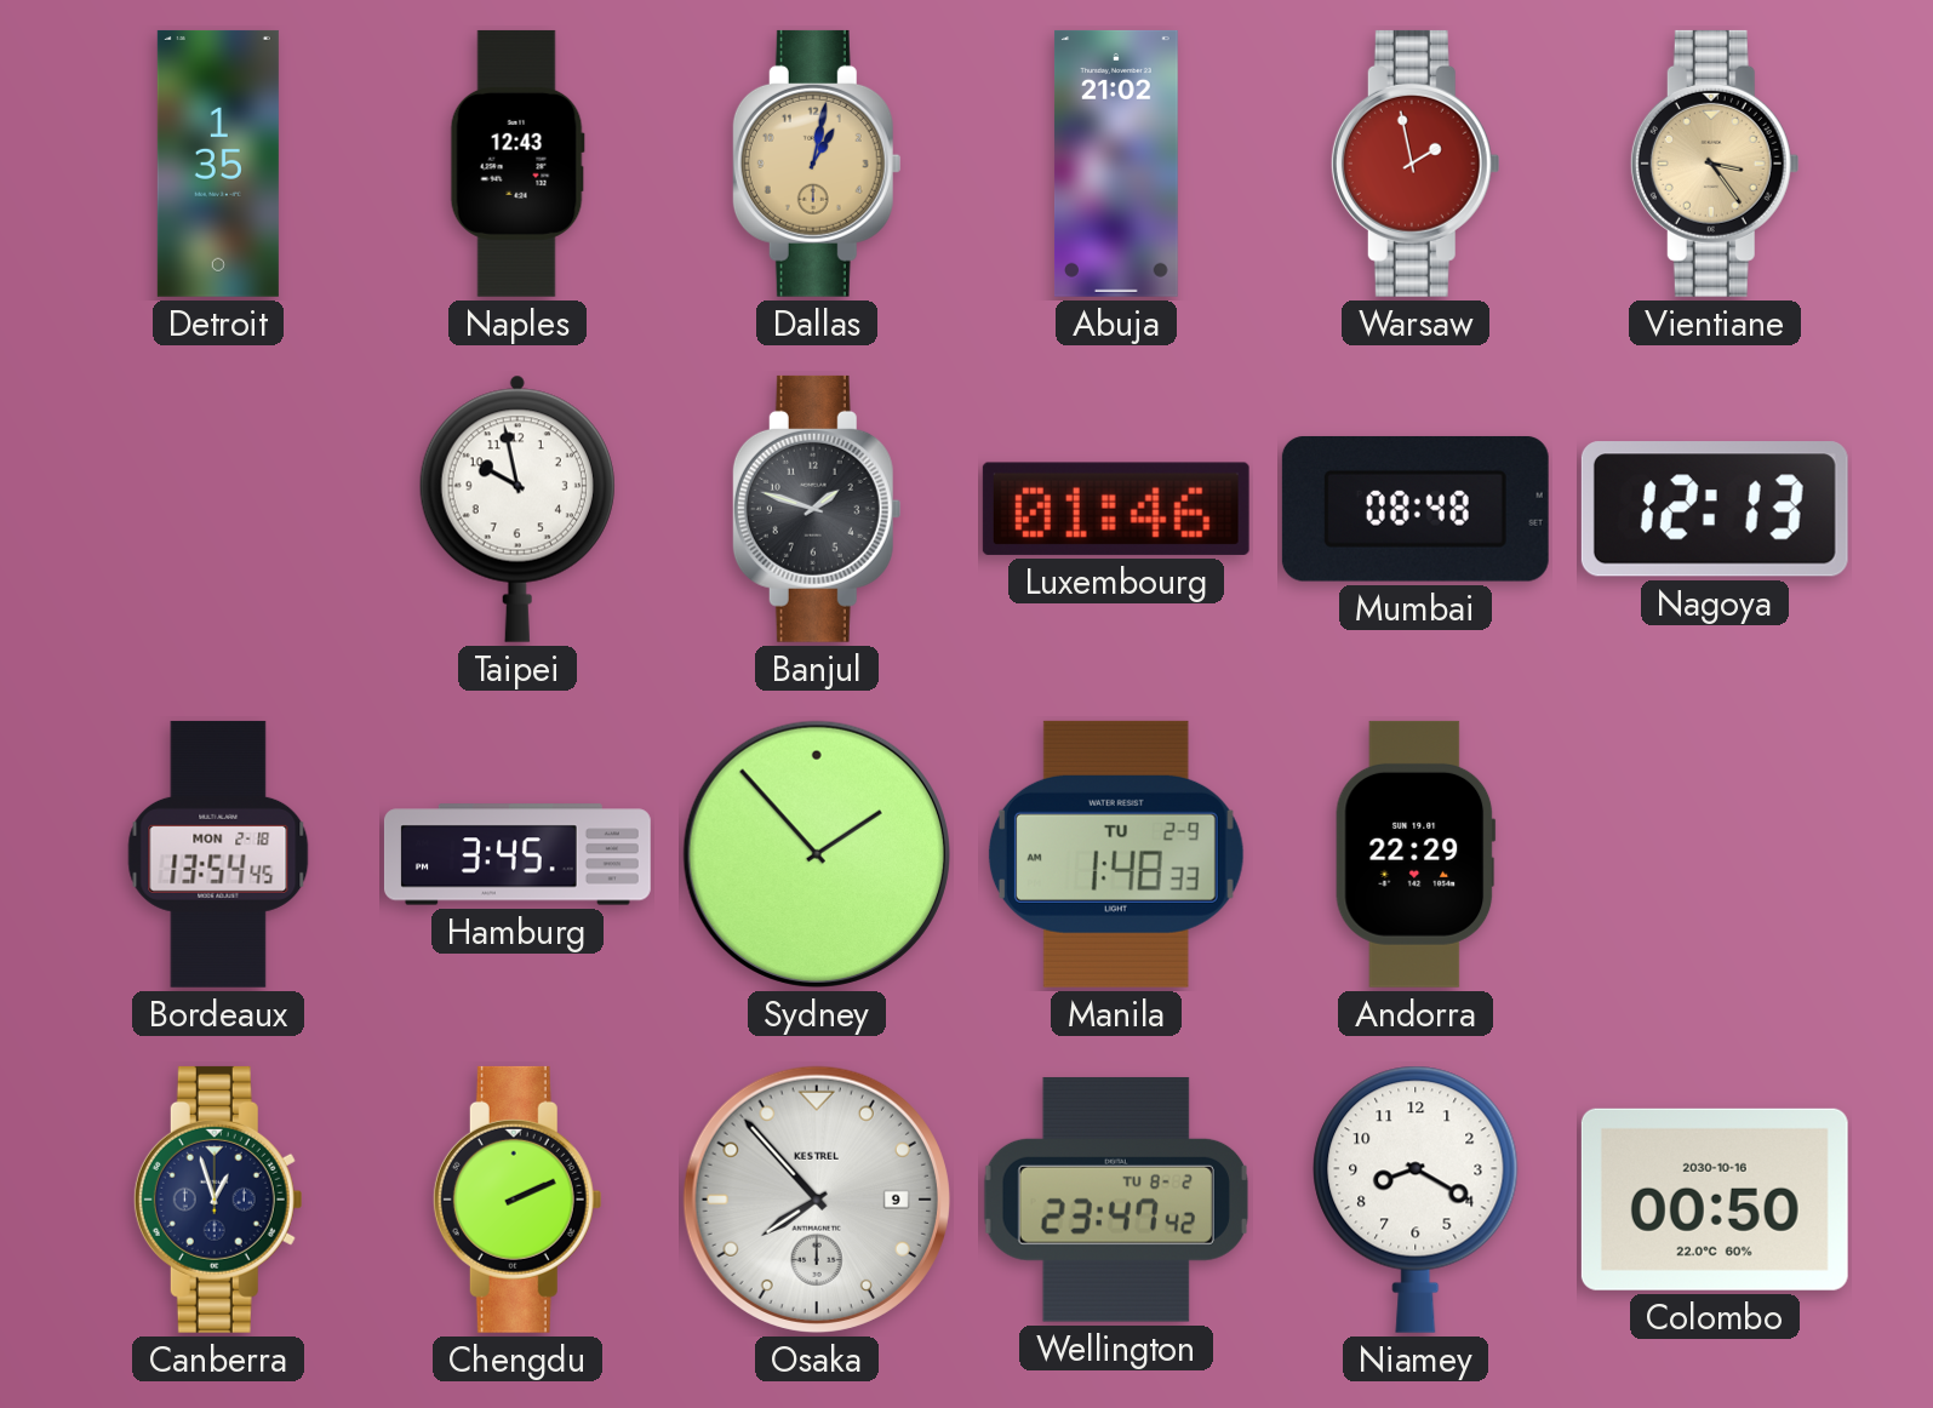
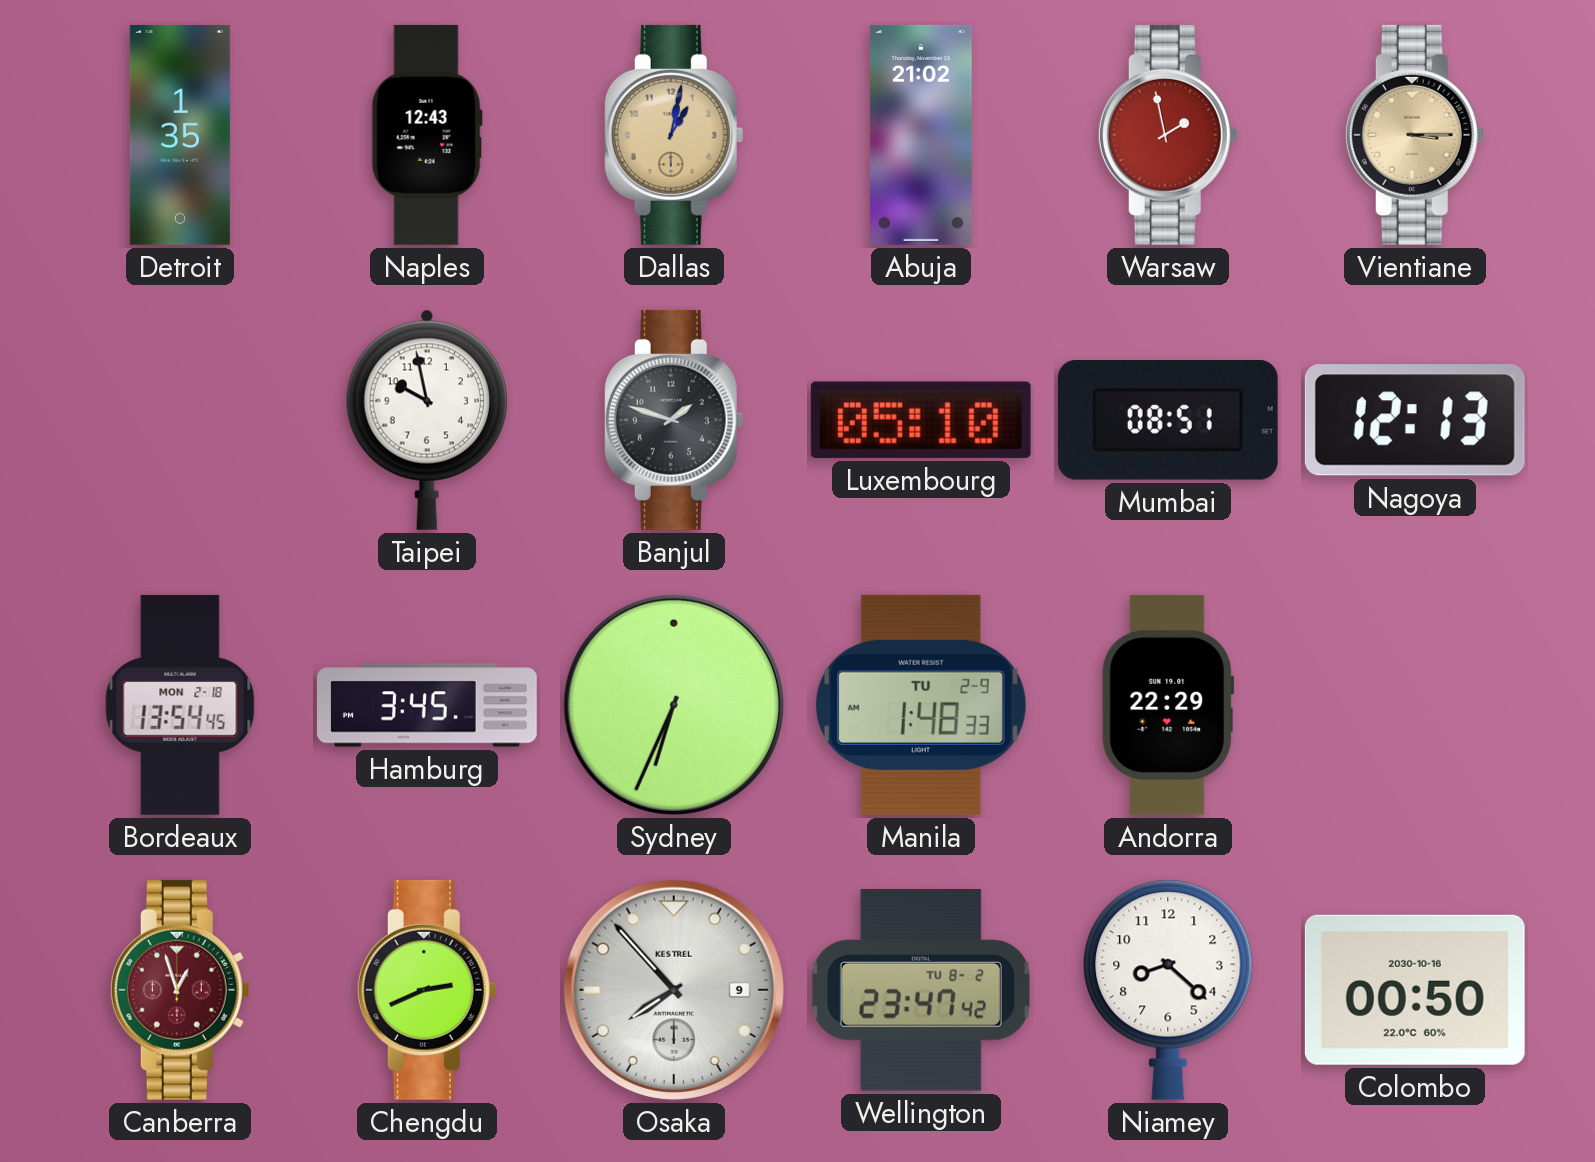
Vientiane: 3:24 -> 3:15
Luxembourg: 01:46 -> 05:10
Mumbai: 08:48 -> 08:51
Sydney: 1:53 -> 6:34
Canberra dial: navy -> burgundy
Chengdu: 2:11 -> 2:41
Niamey: 8:20 -> 8:22
